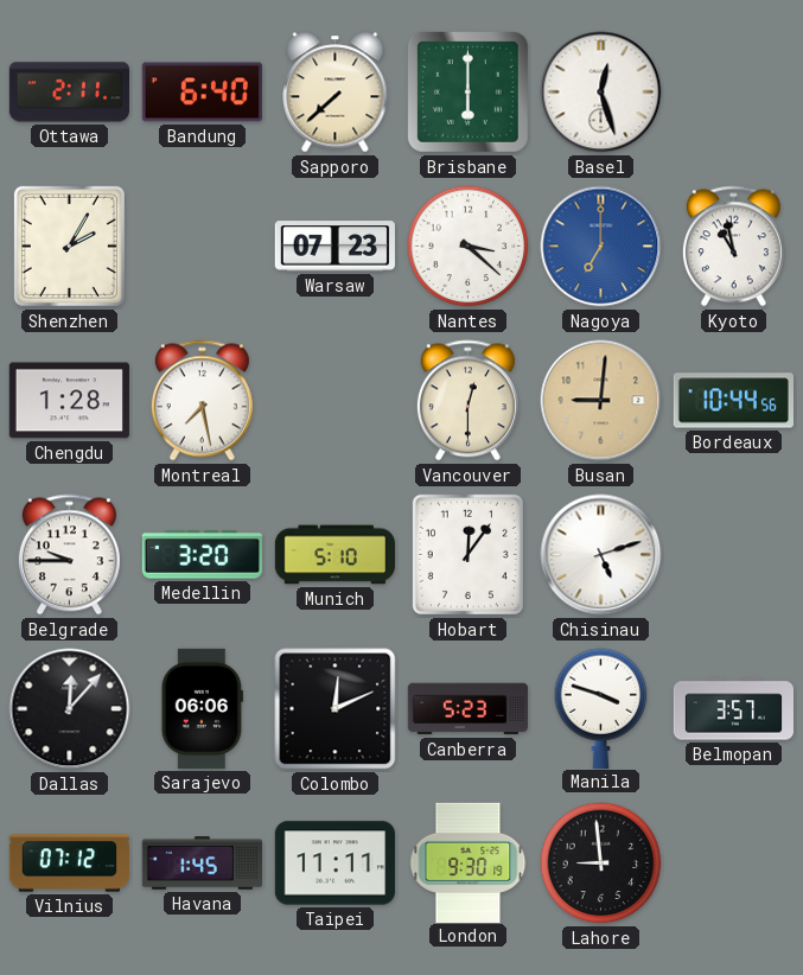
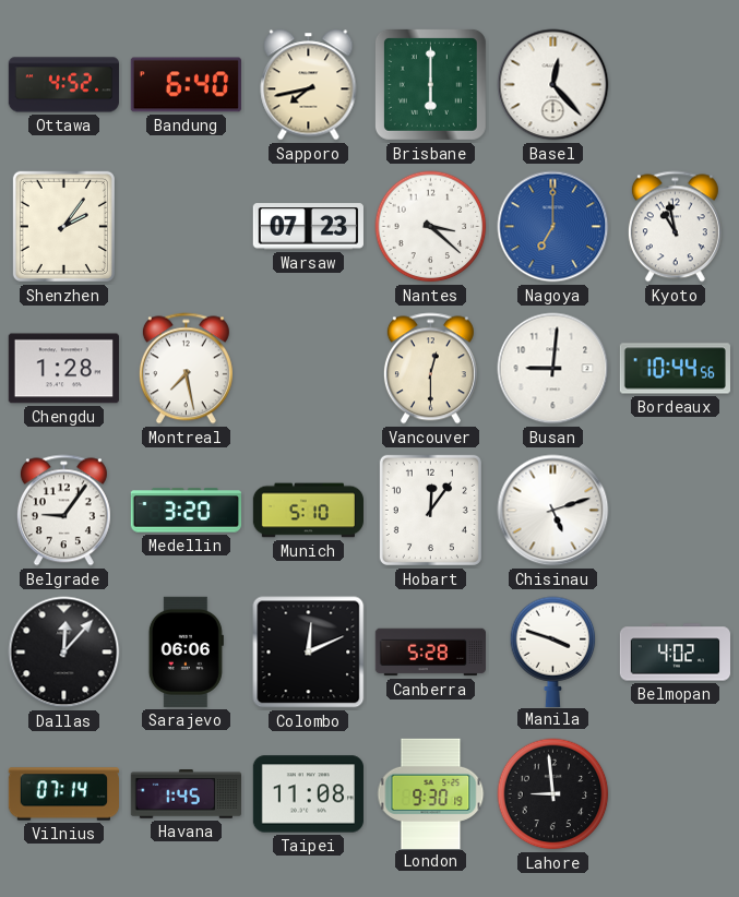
Ottawa: 2:11 -> 4:52
Sapporo: 7:38 -> 7:43
Basel: 12:27 -> 12:23
Shenzhen: 2:05 -> 2:06
Busan dial: champagne -> white
Belgrade: 9:45 -> 9:06
Canberra: 5:23 -> 5:28
Belmopan: 3:57 -> 4:02
Vilnius: 07:12 -> 07:14
Taipei: 11:11 -> 11:08
